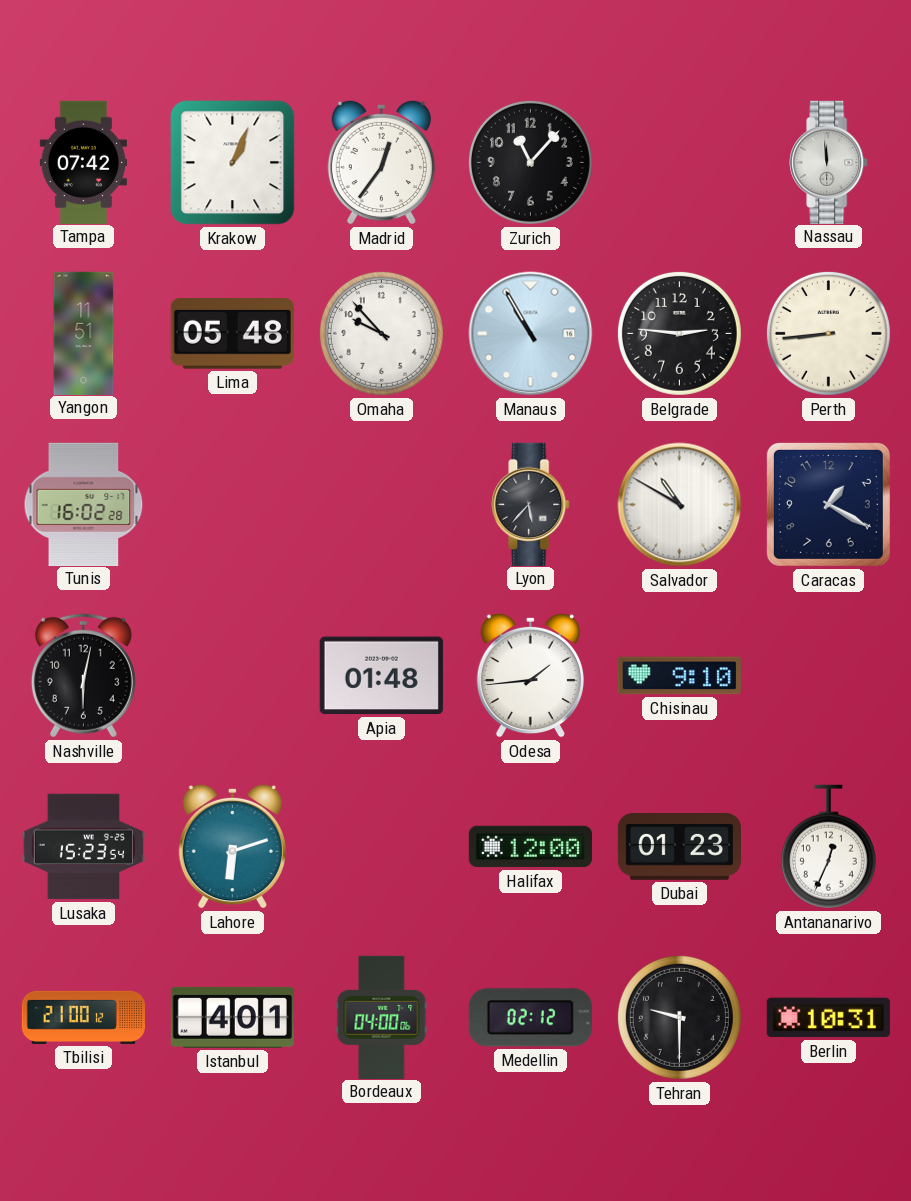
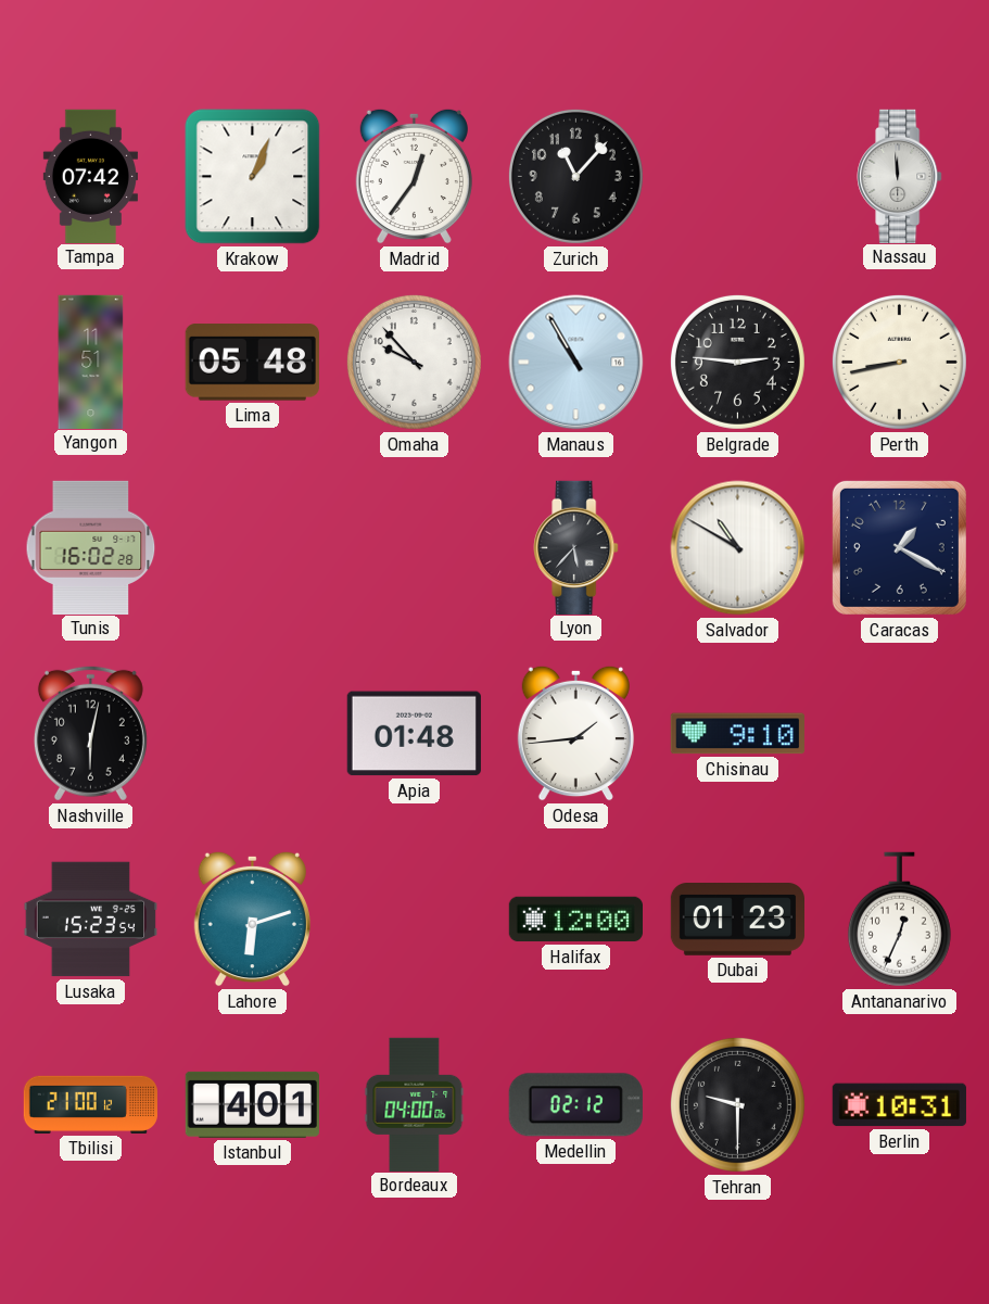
Perth: 8:44 -> 8:43
